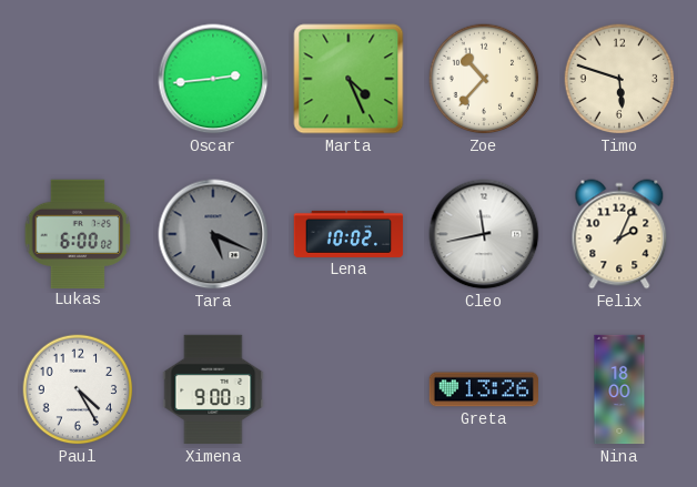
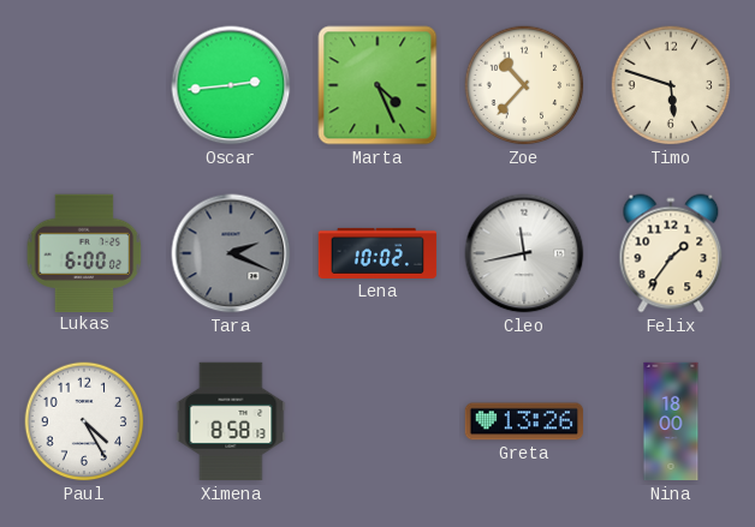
Tara: 5:19 -> 2:19
Felix: 2:04 -> 1:36
Ximena: 9:00 -> 8:58
